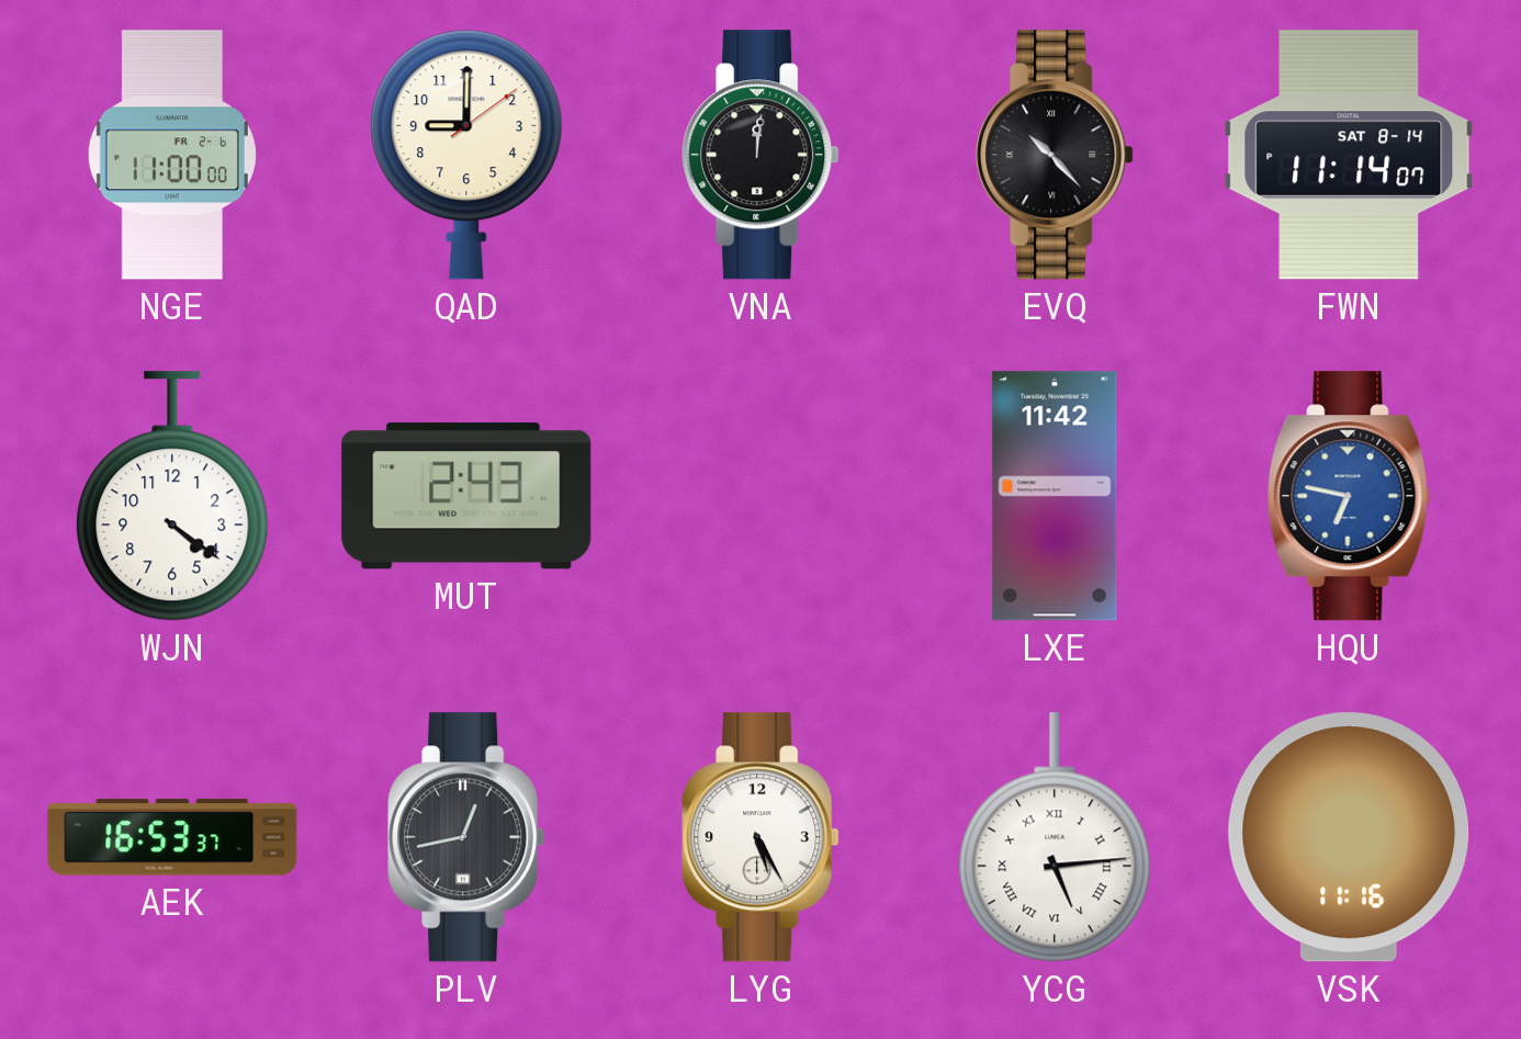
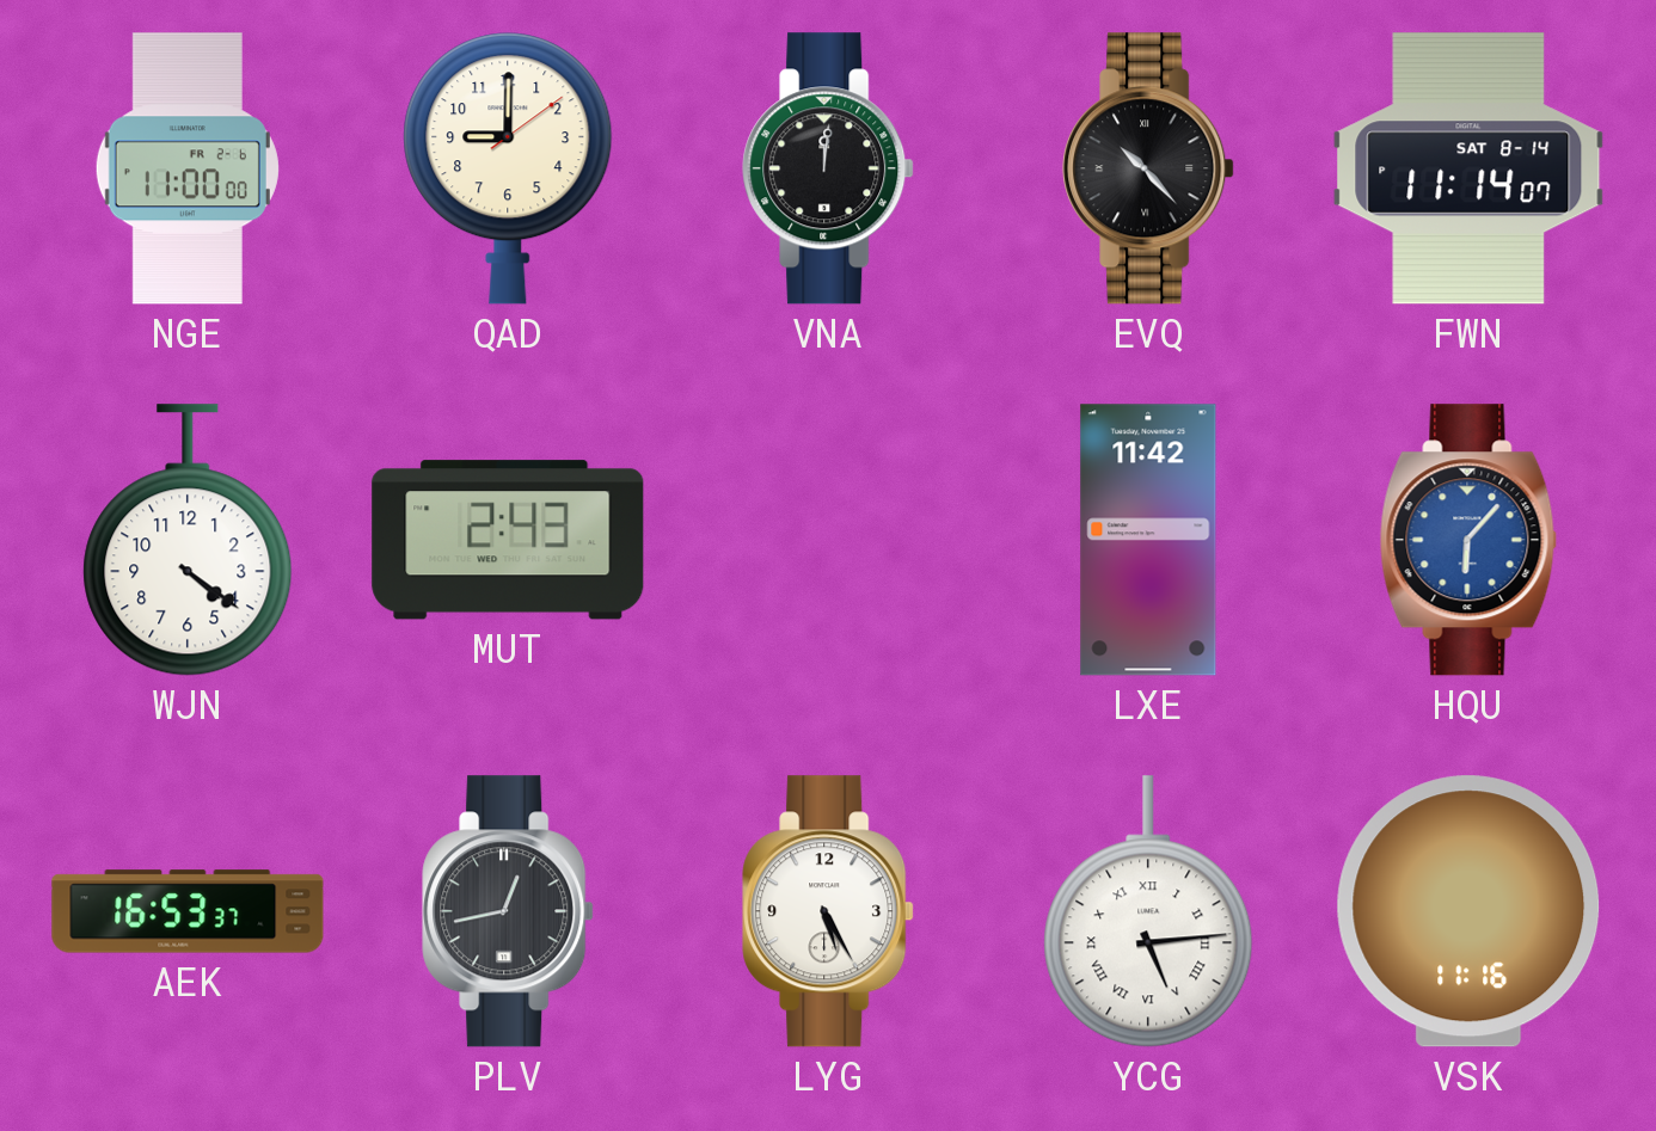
HQU: 6:47 -> 6:07
